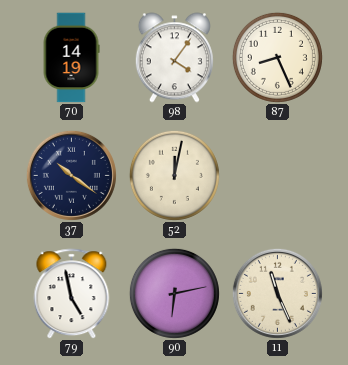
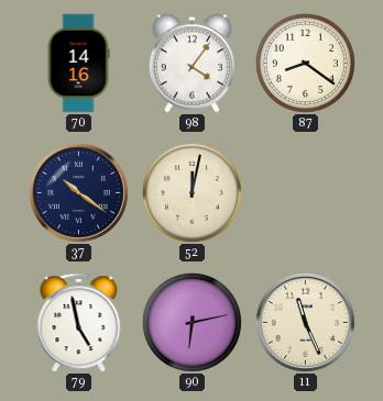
70: 14:19 -> 14:16
87: 8:26 -> 8:21
